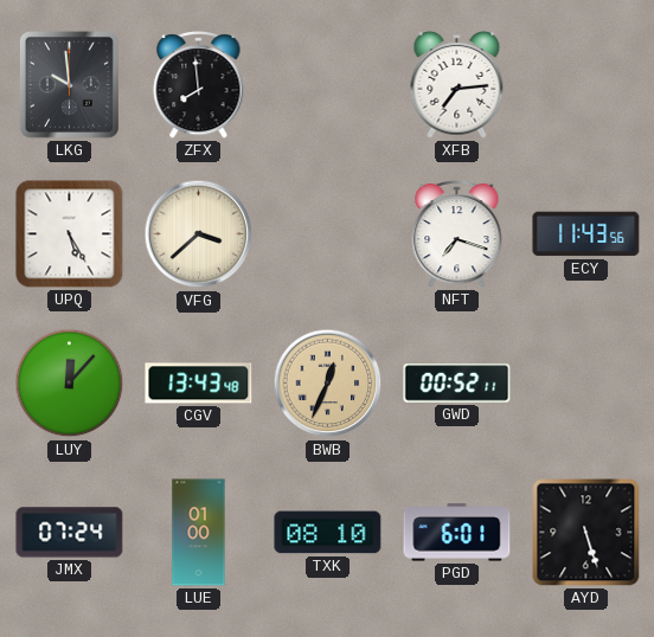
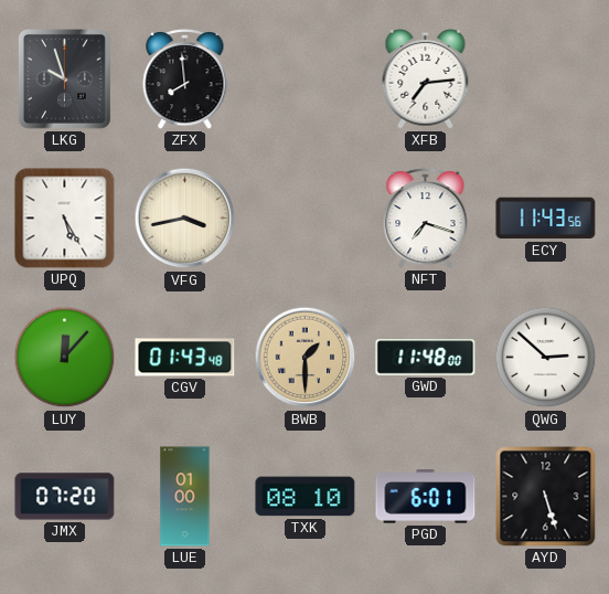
LKG: 9:59 -> 9:57
VFG: 3:38 -> 3:43
CGV: 13:43 -> 01:43
BWB: 12:34 -> 1:30
GWD: 00:52 -> 11:48
QWG: none -> 2:52
JMX: 07:24 -> 07:20
